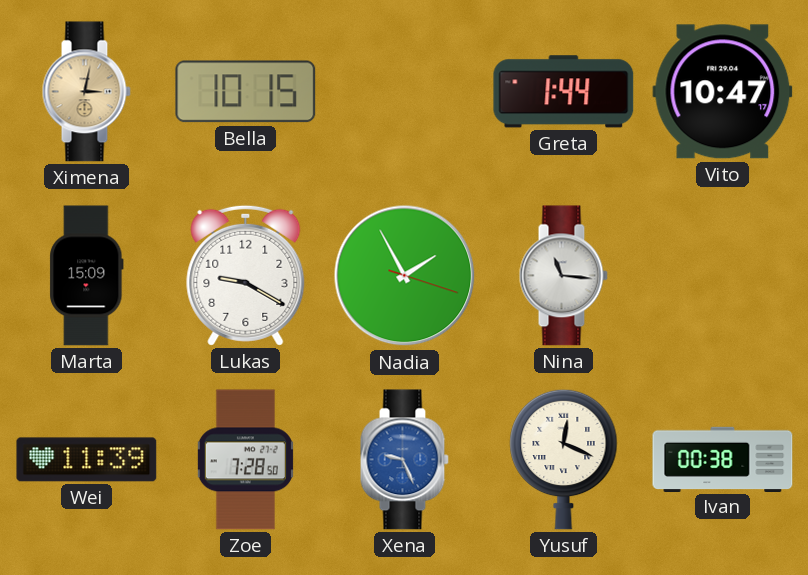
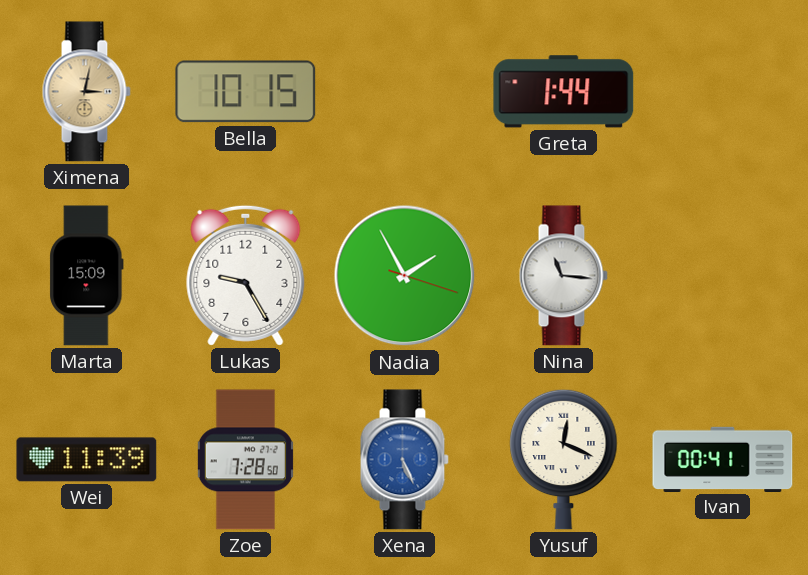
Vito: 10:47 -> none
Lukas: 9:20 -> 9:25
Xena: 9:26 -> 5:26
Ivan: 00:38 -> 00:41
